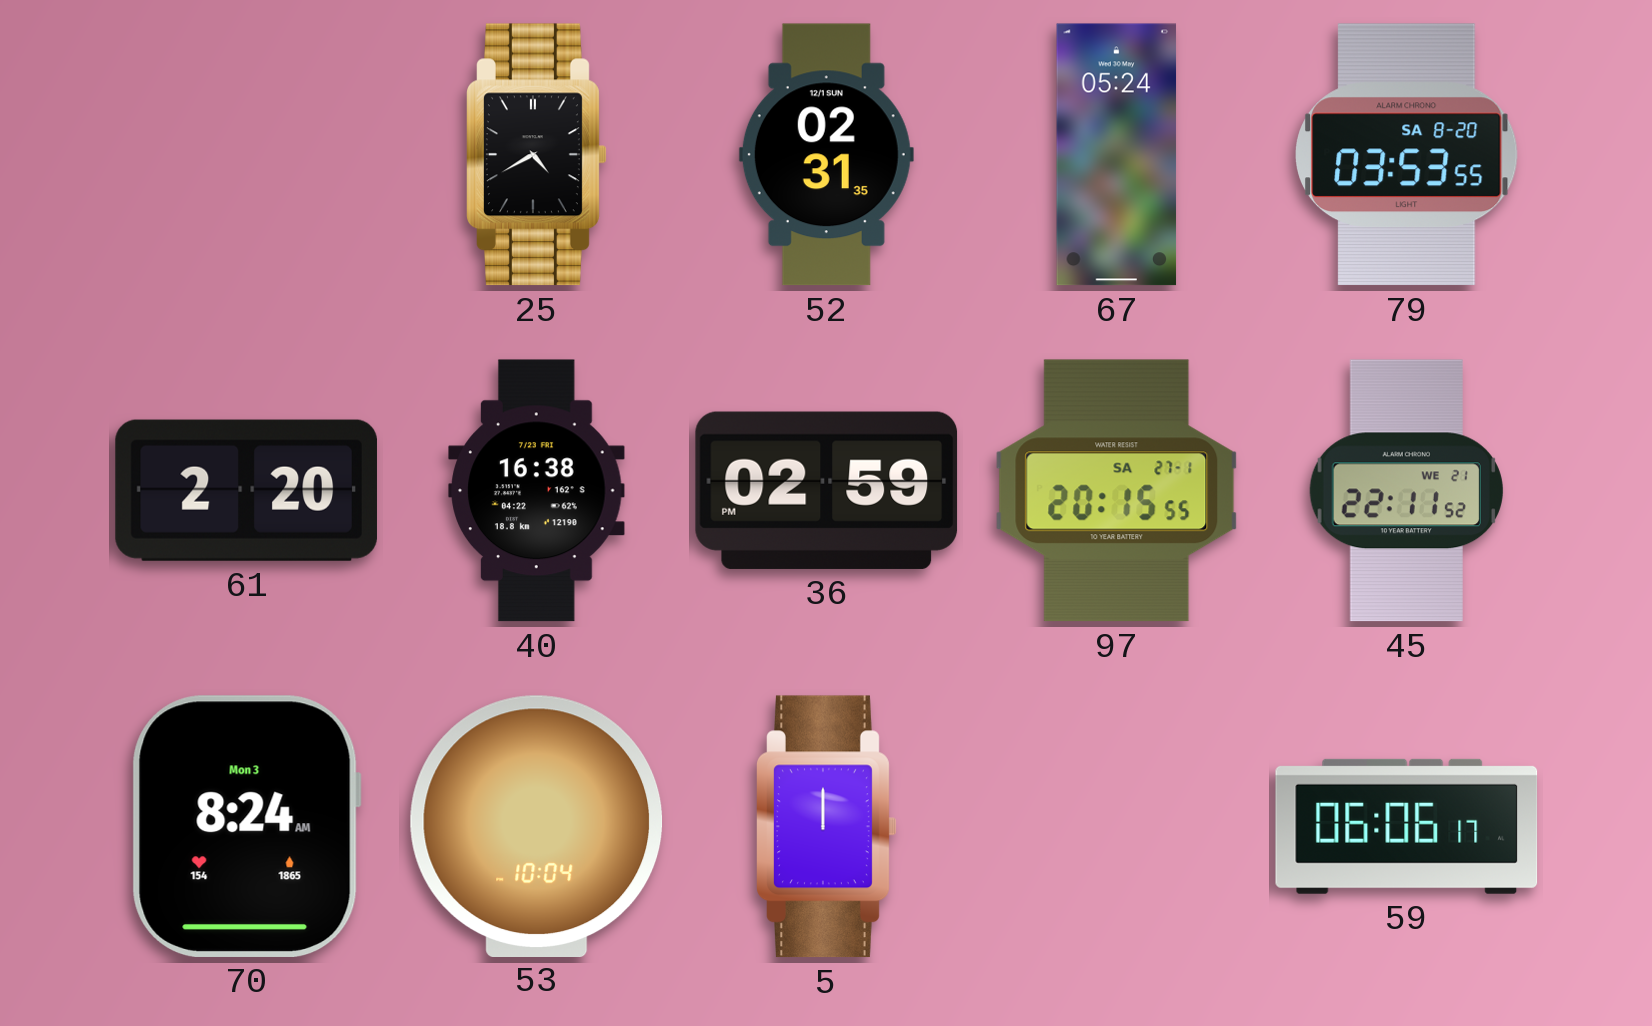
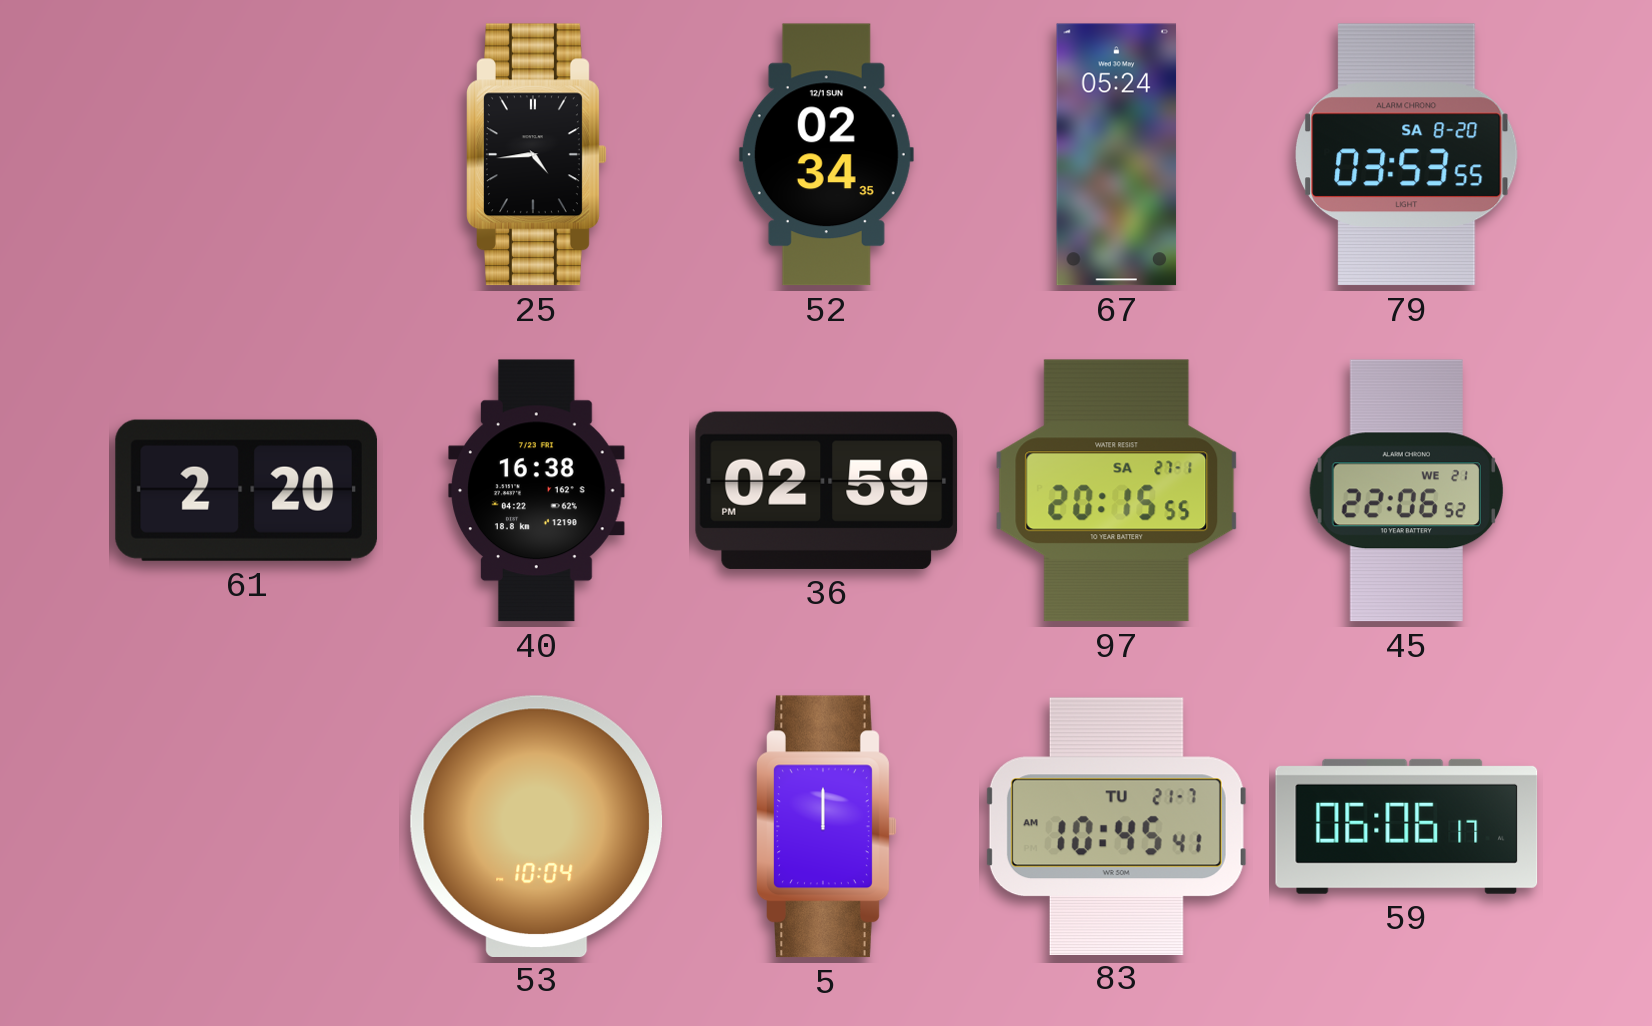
25: 4:40 -> 4:44
52: 02:31 -> 02:34
45: 22:11 -> 22:06
70: 8:24 -> none
83: none -> 10:45
